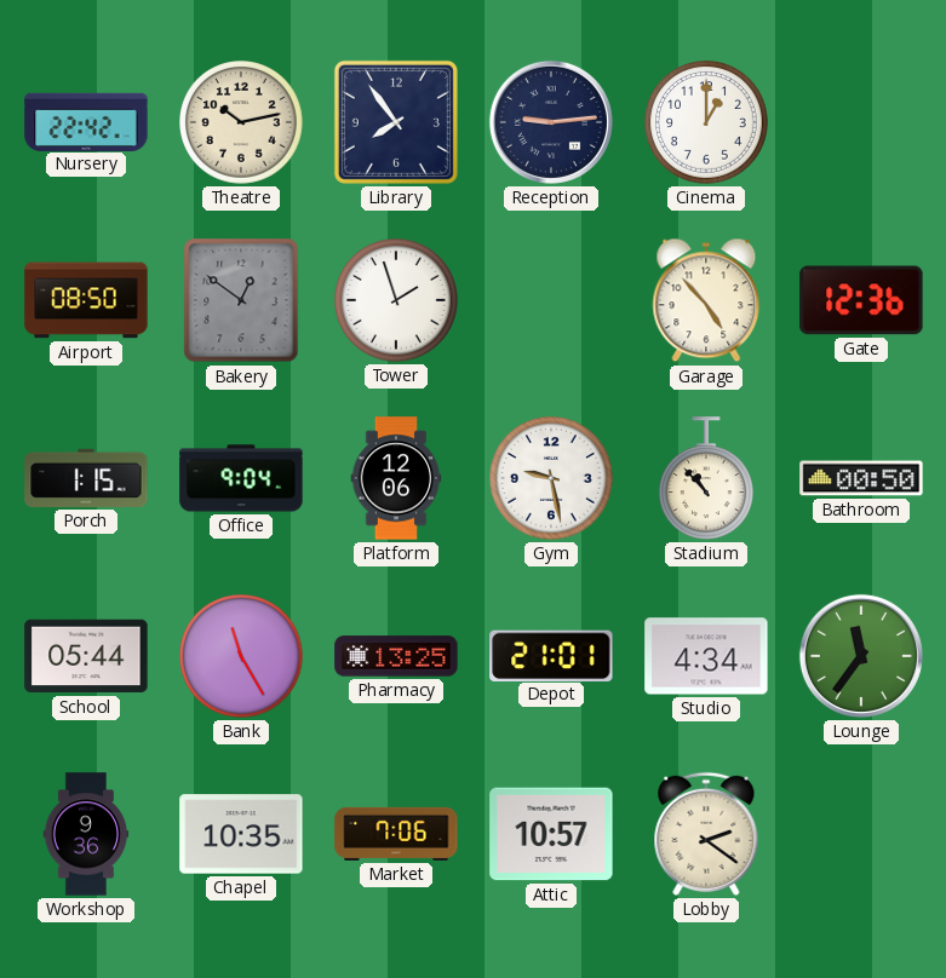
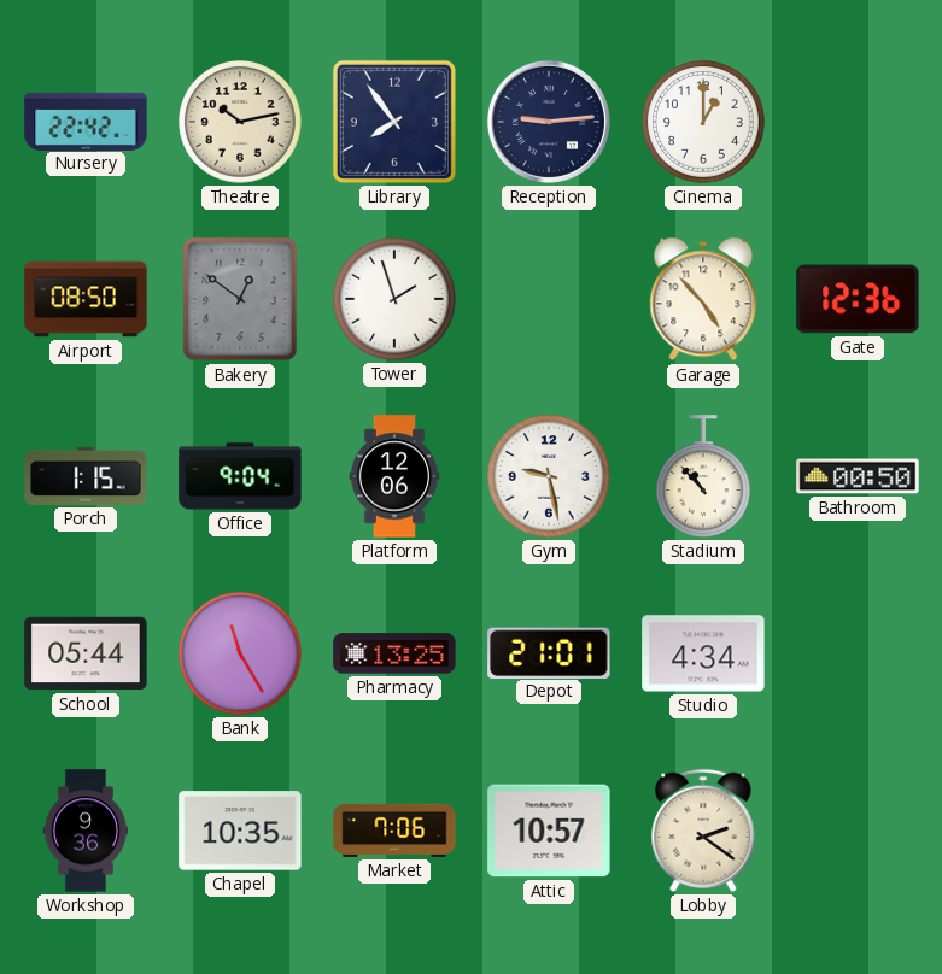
Lounge: 11:36 -> none
